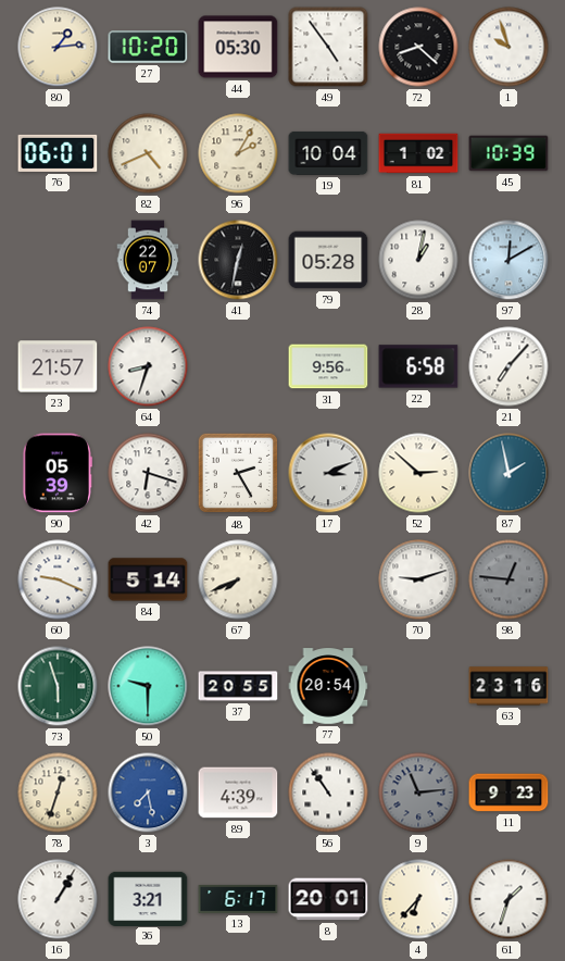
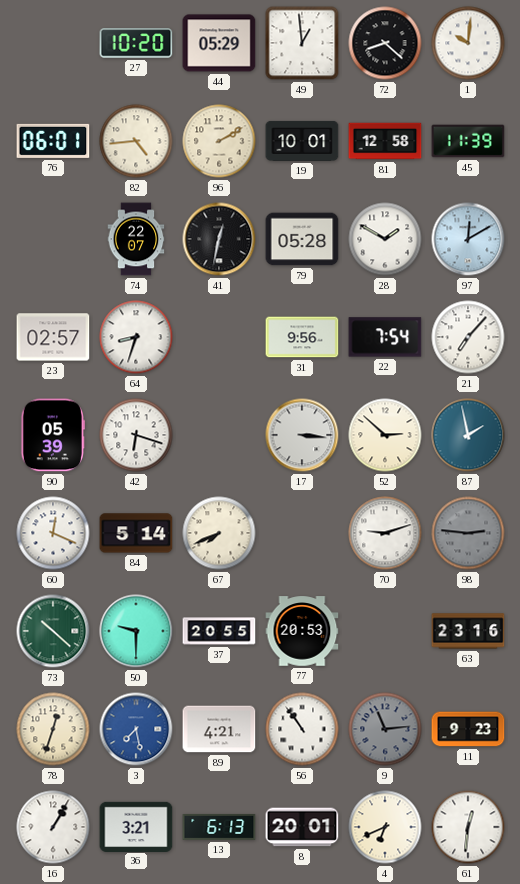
80: 1:14 -> none
44: 05:30 -> 05:29
49: 4:54 -> 12:59
1: 9:57 -> 10:01
82: 4:41 -> 4:44
96: 2:05 -> 2:10
19: 10:04 -> 10:01
81: 1:02 -> 12:58
45: 10:39 -> 11:39
28: 1:02 -> 1:50
23: 21:57 -> 02:57
22: 6:58 -> 7:54
48: 2:25 -> none
17: 3:11 -> 3:16
60: 9:19 -> 12:19
98: 12:46 -> 2:46
73: 5:57 -> 10:22
77: 20:54 -> 20:53
89: 4:39 -> 4:21
13: 6:17 -> 6:13
4: 6:37 -> 6:41
61: 1:33 -> 12:31
